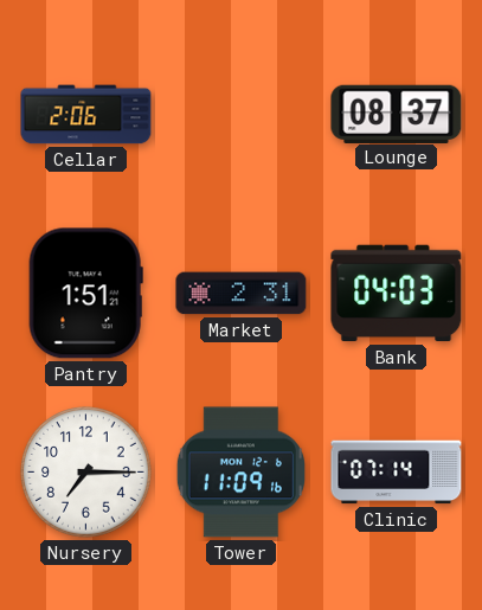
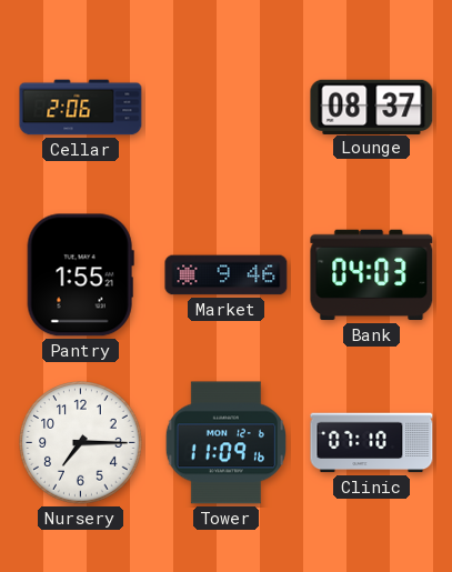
Pantry: 1:51 -> 1:55
Market: 2:31 -> 9:46
Clinic: 07:14 -> 07:10
